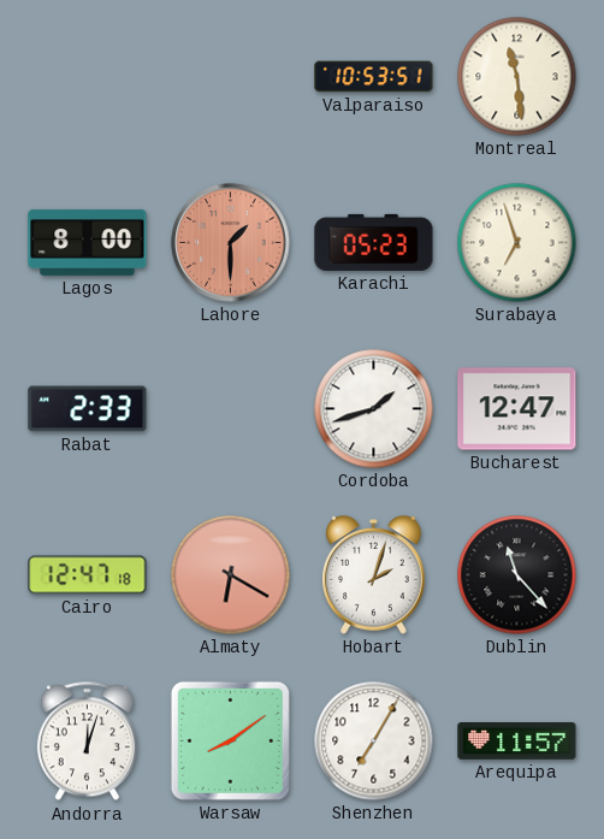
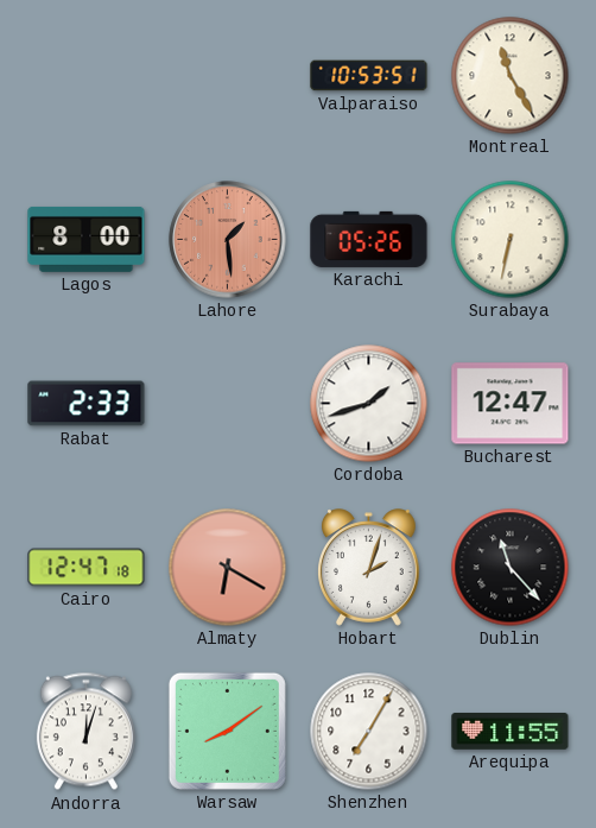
Montreal: 11:29 -> 11:25
Lahore: 1:30 -> 1:29
Karachi: 05:23 -> 05:26
Surabaya: 6:57 -> 6:32
Arequipa: 11:57 -> 11:55
